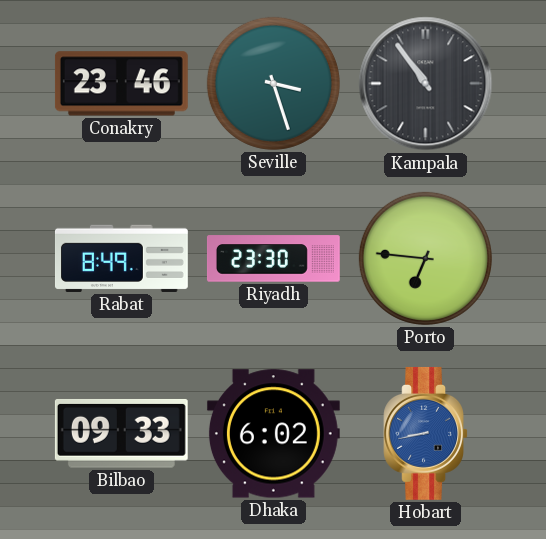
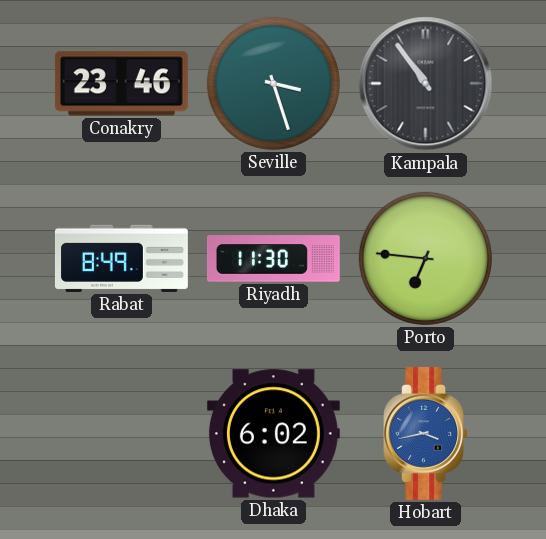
Riyadh: 23:30 -> 11:30
Bilbao: 09:33 -> none
Hobart: 8:43 -> 3:43
